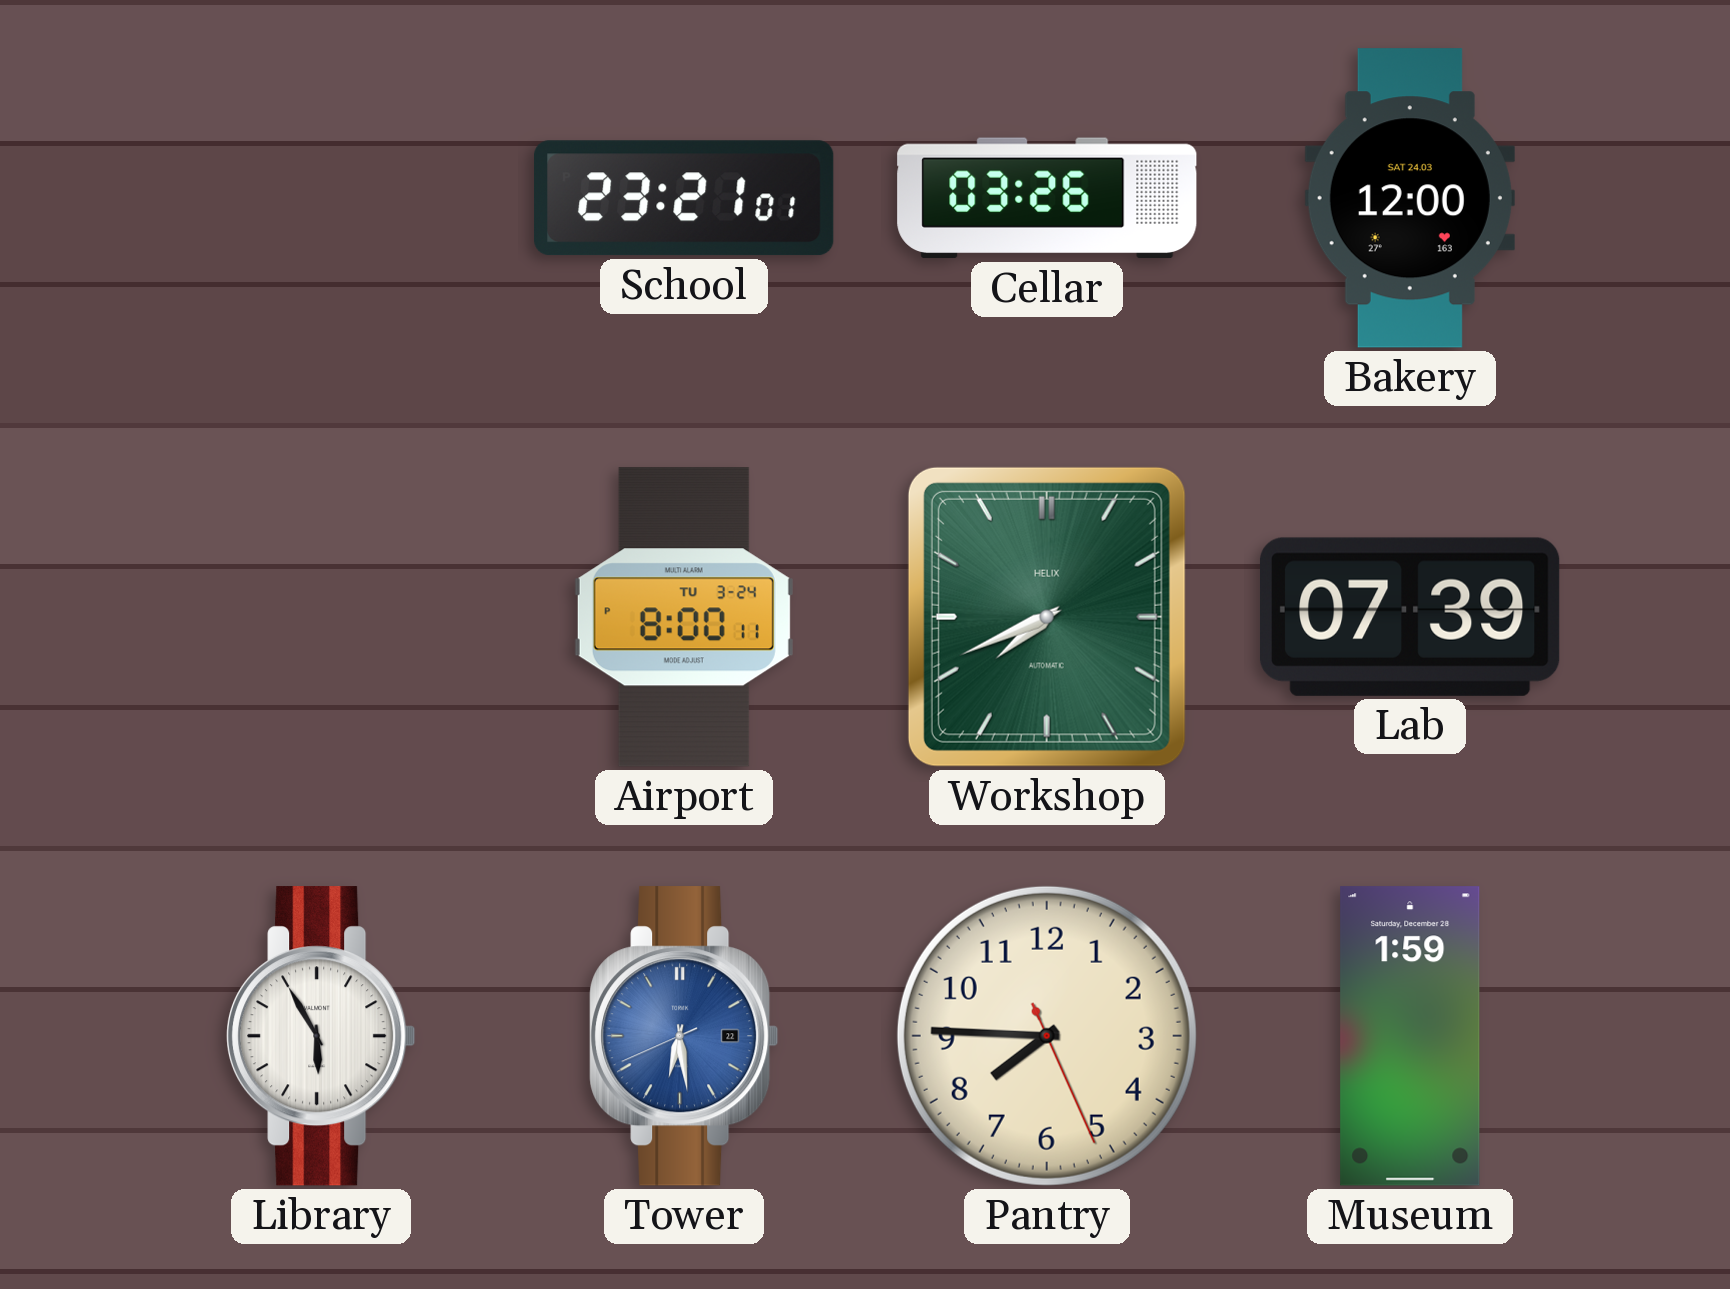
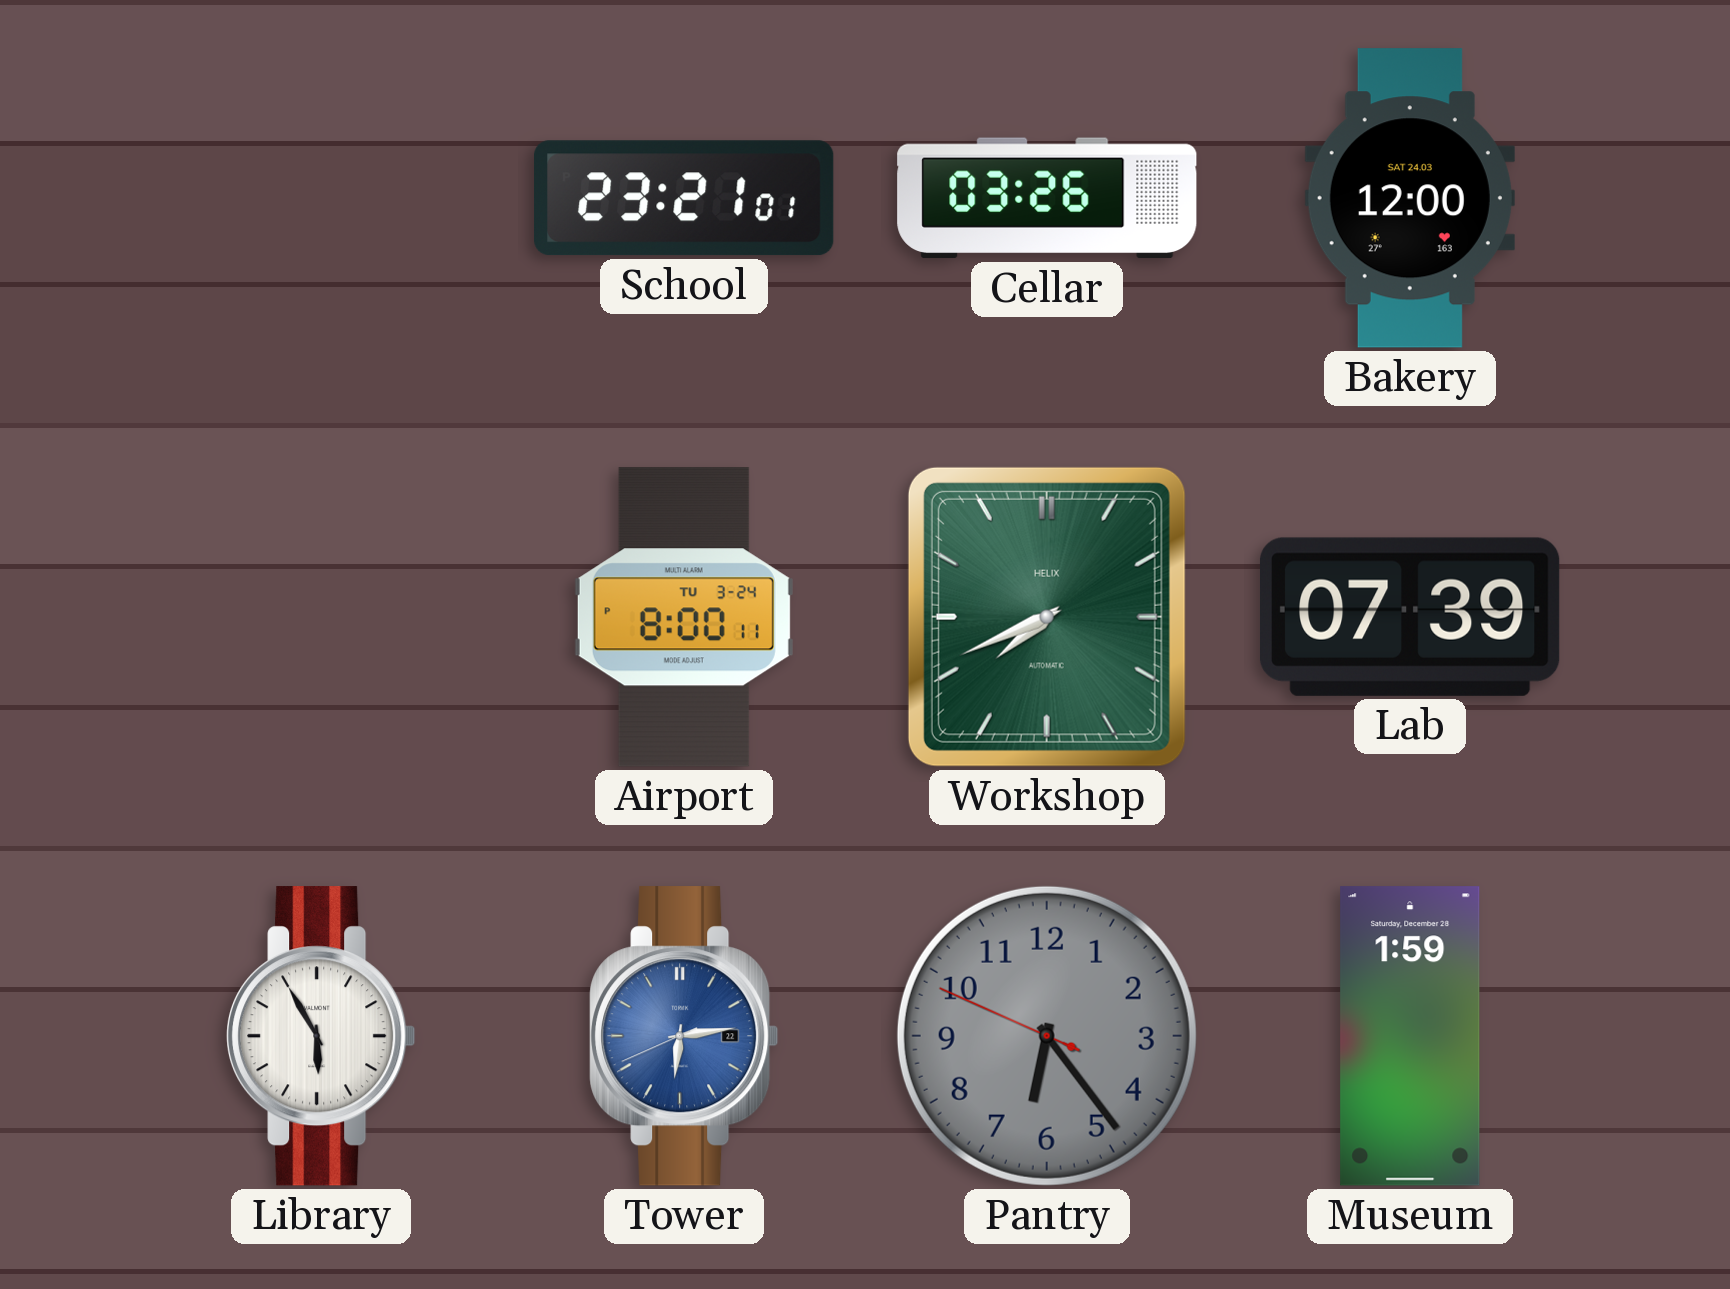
Tower: 6:28 -> 6:13
Pantry: 7:45 -> 6:23
Pantry dial: cream -> grey
